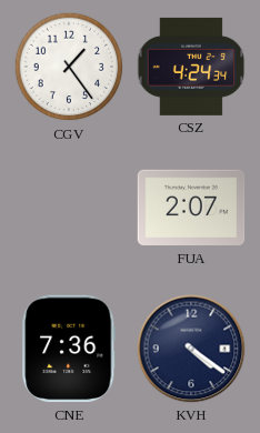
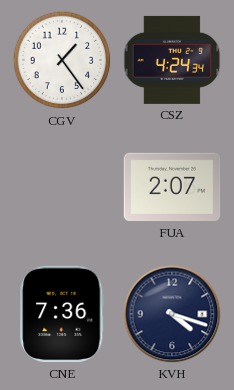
KVH: 4:21 -> 4:18
